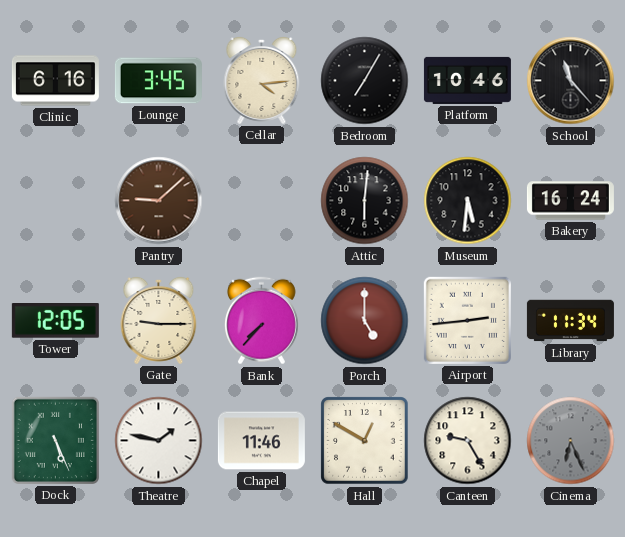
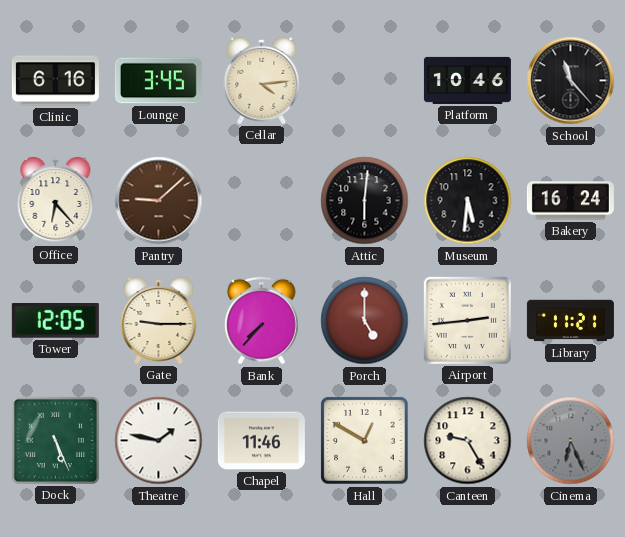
Bedroom: 7:05 -> none
Office: none -> 6:23
Library: 11:34 -> 11:21
